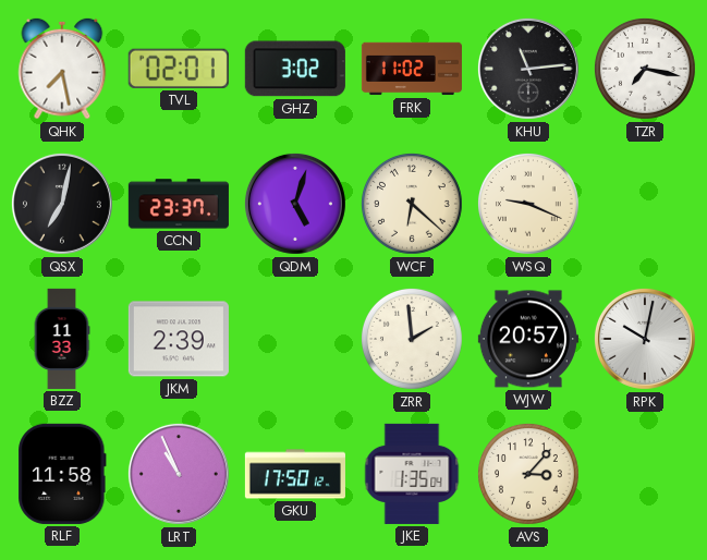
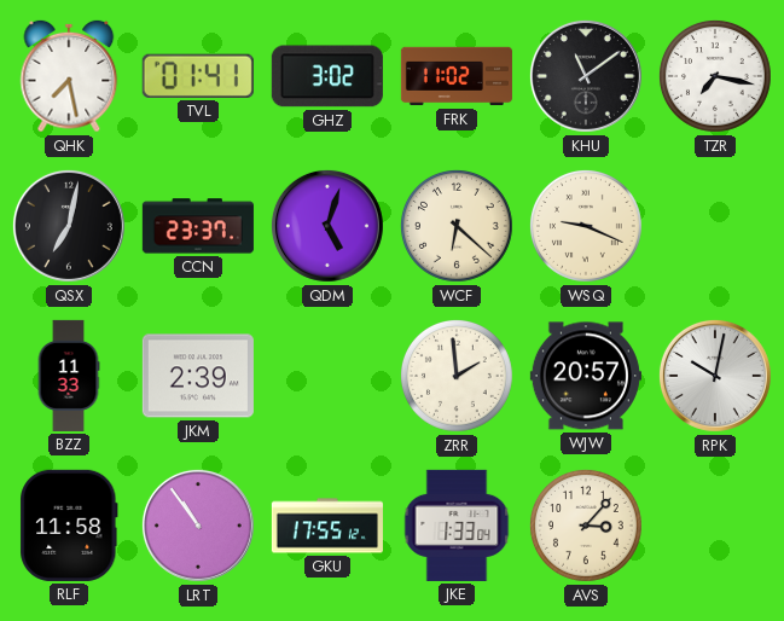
TVL: 02:01 -> 01:41
KHU: 11:14 -> 11:09
LRT: 10:56 -> 10:54
GKU: 17:50 -> 17:55
JKE: 1:35 -> 1:33
